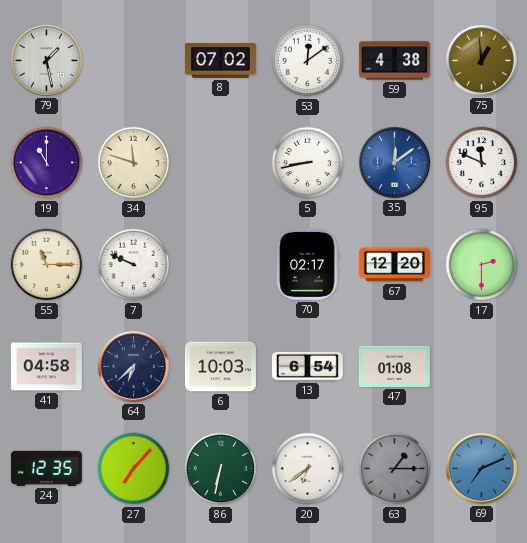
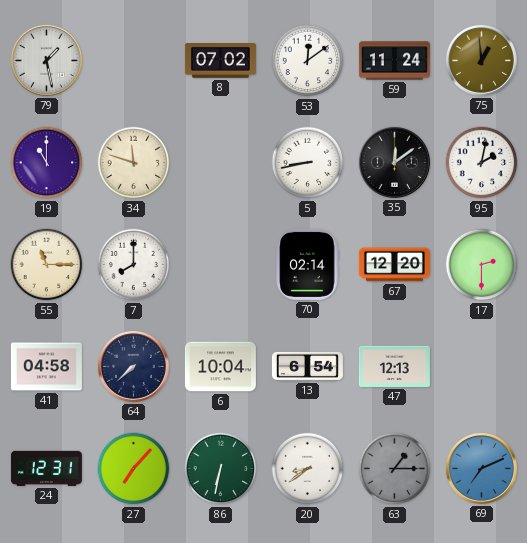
59: 4:38 -> 11:24
35 dial: blue -> black
95: 11:49 -> 2:02
7: 9:49 -> 8:00
70: 02:17 -> 02:14
64: 6:38 -> 7:38
6: 10:03 -> 10:04
47: 01:08 -> 12:13
24: 12:35 -> 12:31
20: 6:39 -> 8:39
